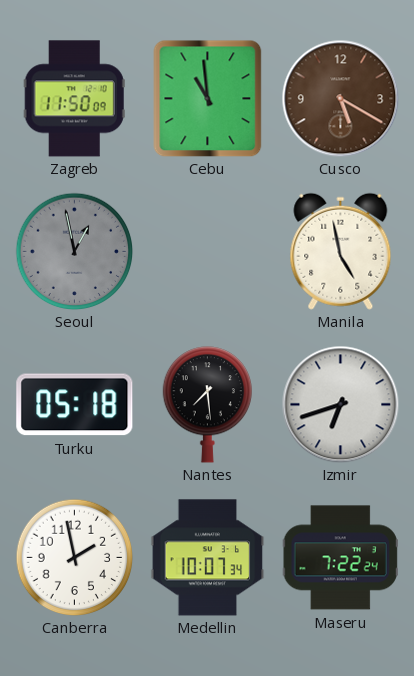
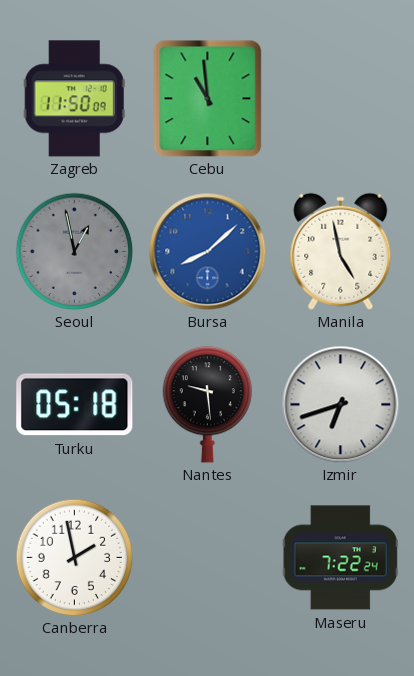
Cusco: 5:20 -> none
Bursa: none -> 8:08
Nantes: 7:29 -> 9:29
Medellin: 10:07 -> none
